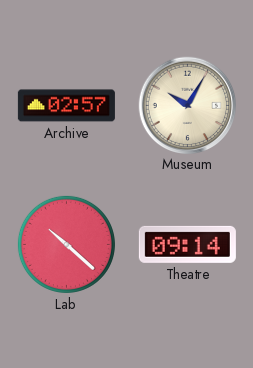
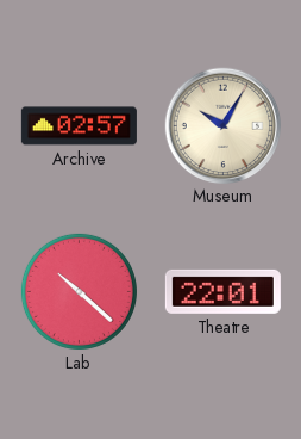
Theatre: 09:14 -> 22:01
